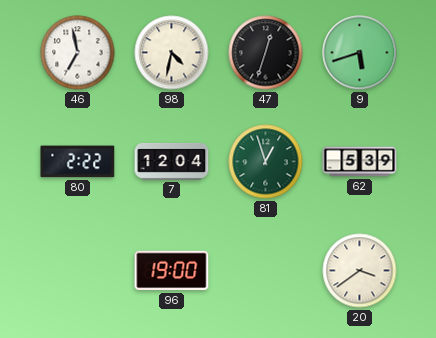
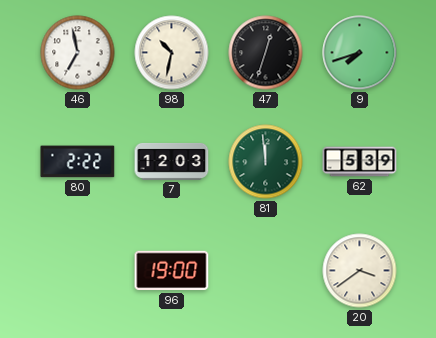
98: 4:32 -> 10:32
9: 5:42 -> 7:42
7: 12:04 -> 12:03
81: 12:57 -> 11:59
